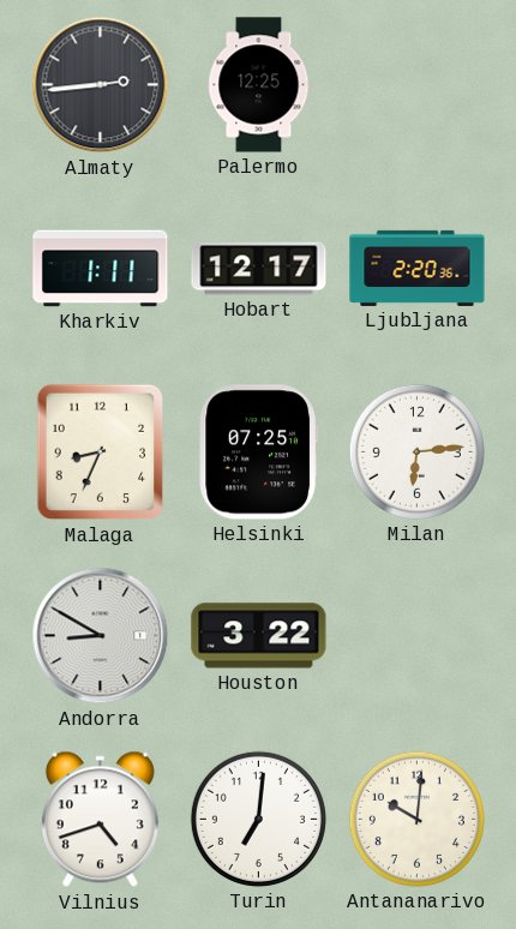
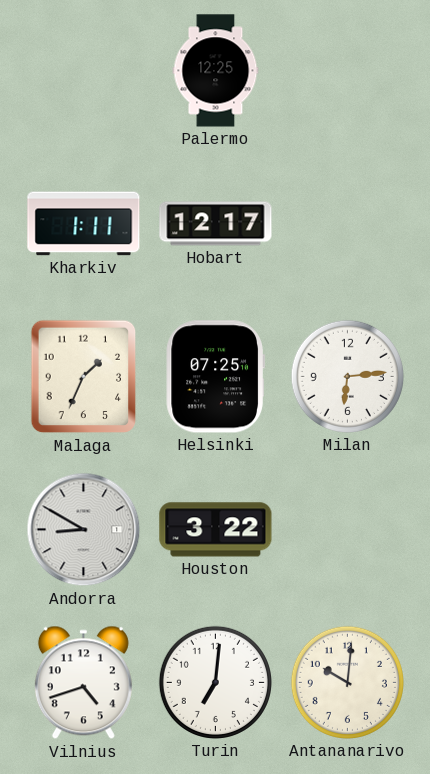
Almaty: 2:44 -> none
Ljubljana: 2:20 -> none
Malaga: 8:34 -> 1:34
